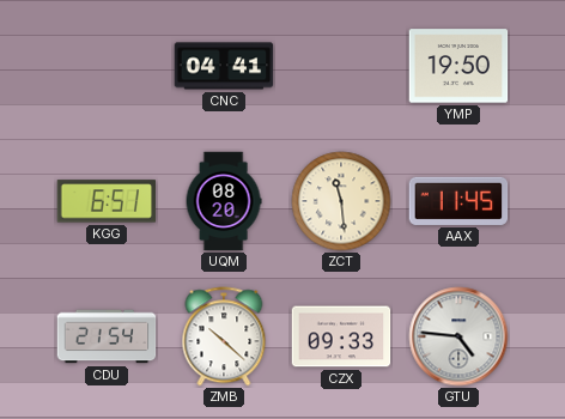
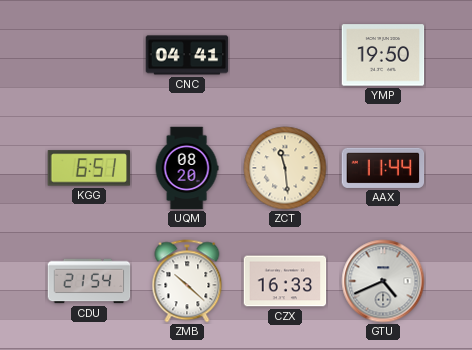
AAX: 11:45 -> 11:44
CZX: 09:33 -> 16:33
GTU: 4:46 -> 4:41
